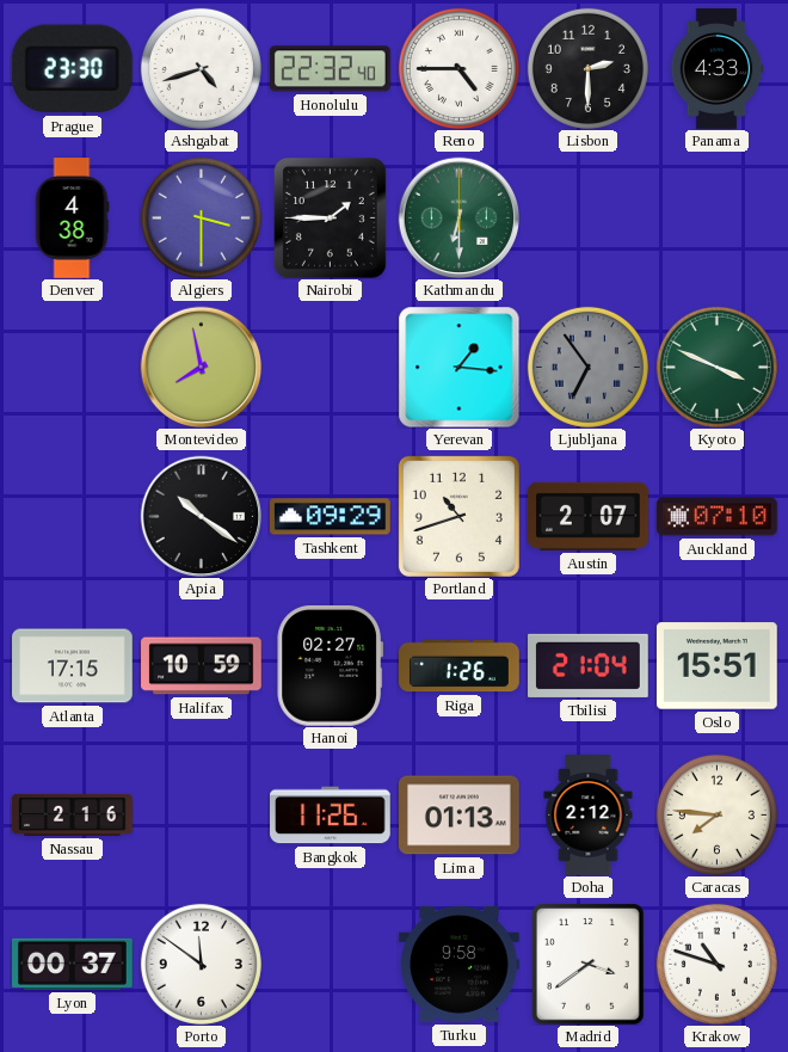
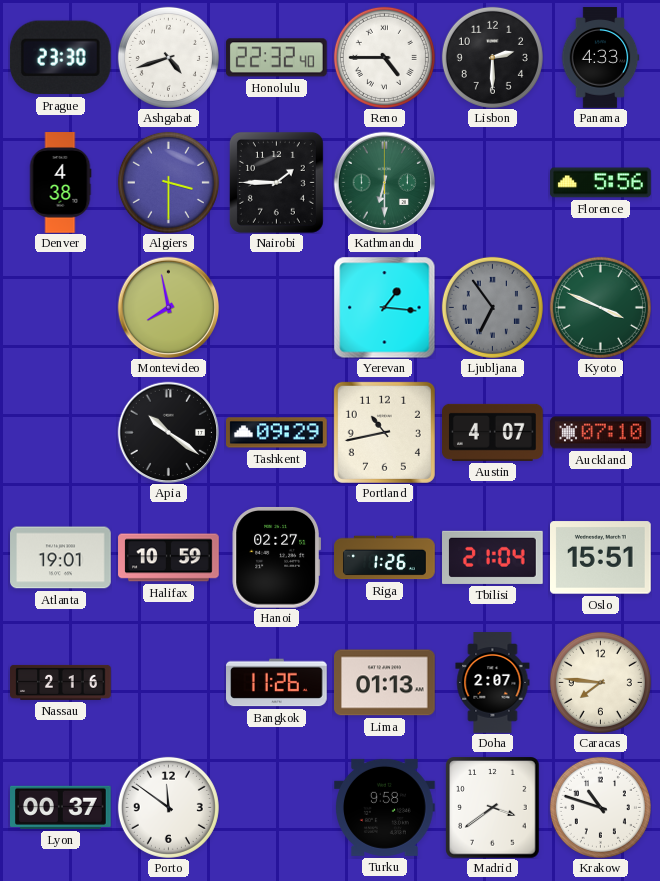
Florence: none -> 5:56
Portland: 10:42 -> 10:43
Austin: 2:07 -> 4:07
Atlanta: 17:15 -> 19:01
Doha: 2:12 -> 2:07
